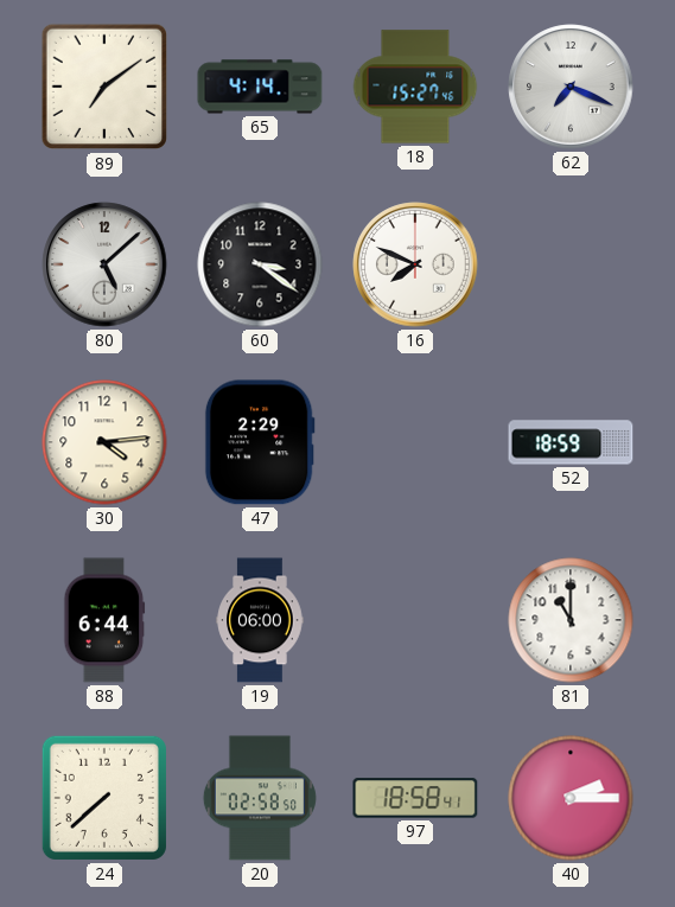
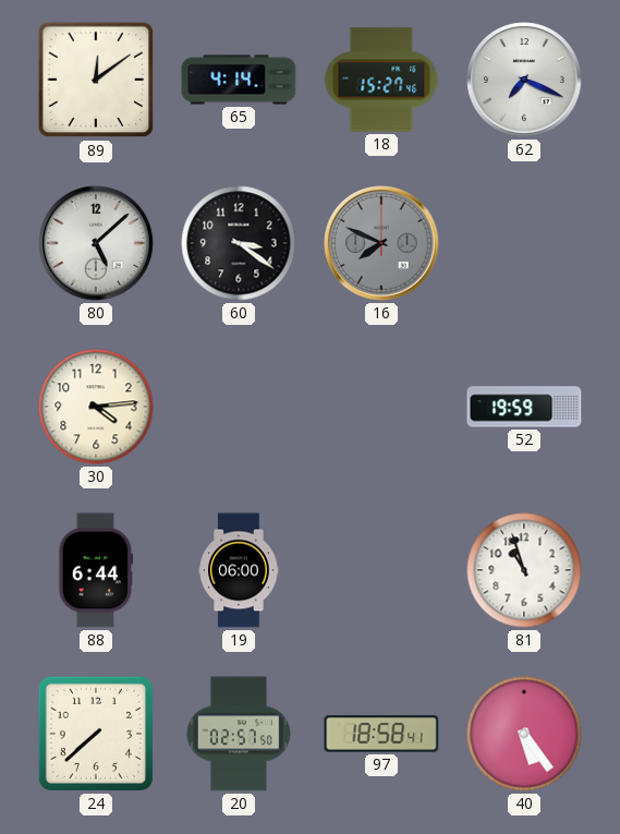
89: 7:09 -> 12:09
16 dial: white -> grey
47: 2:29 -> none
52: 18:59 -> 19:59
81: 11:00 -> 10:57
20: 02:58 -> 02:57
40: 2:15 -> 5:24
